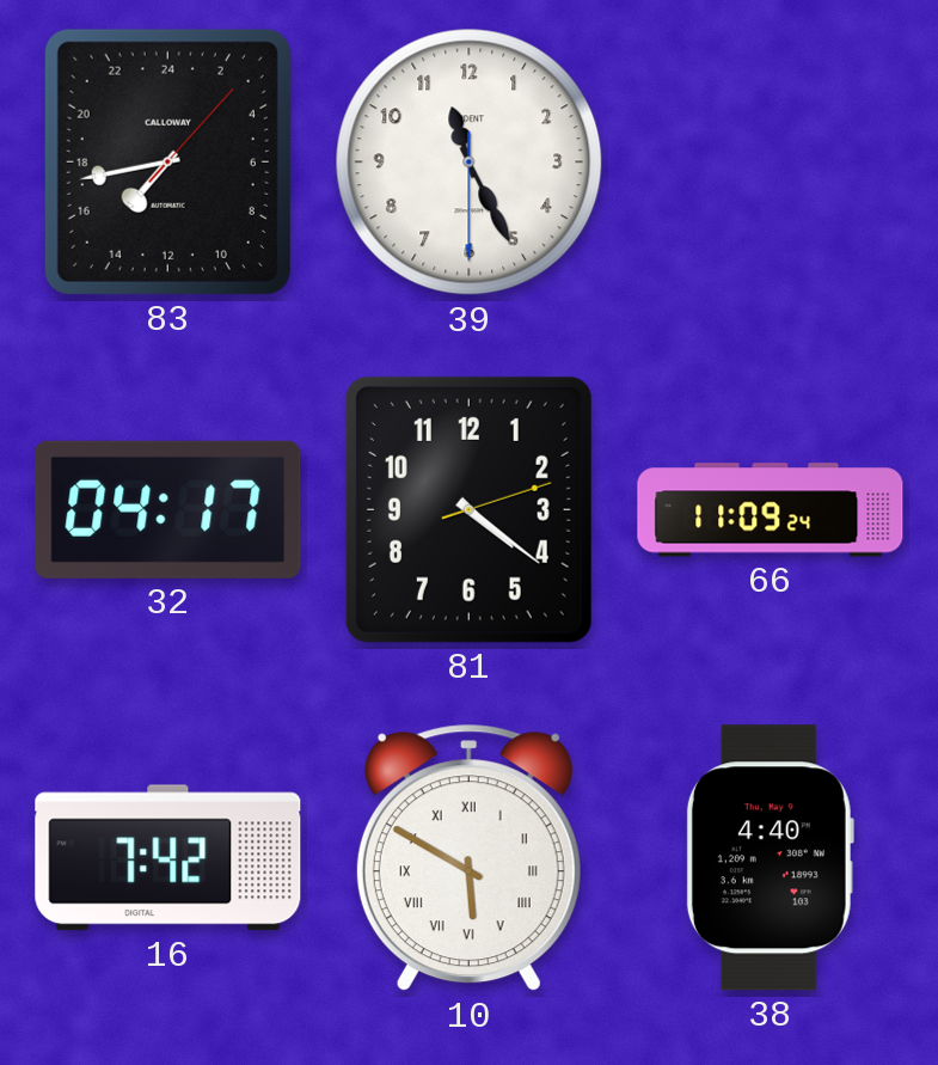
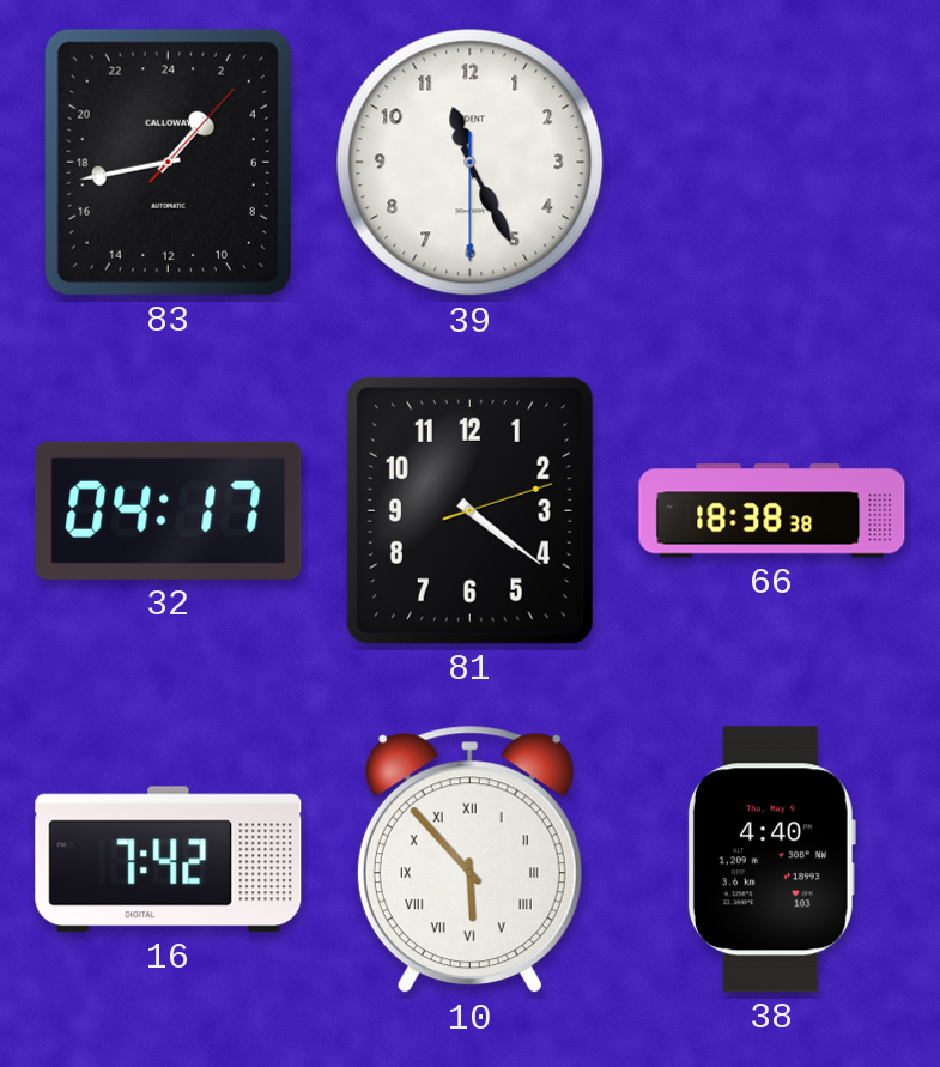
83: 14:43 -> 2:43
66: 11:09 -> 18:38
10: 5:50 -> 5:53
